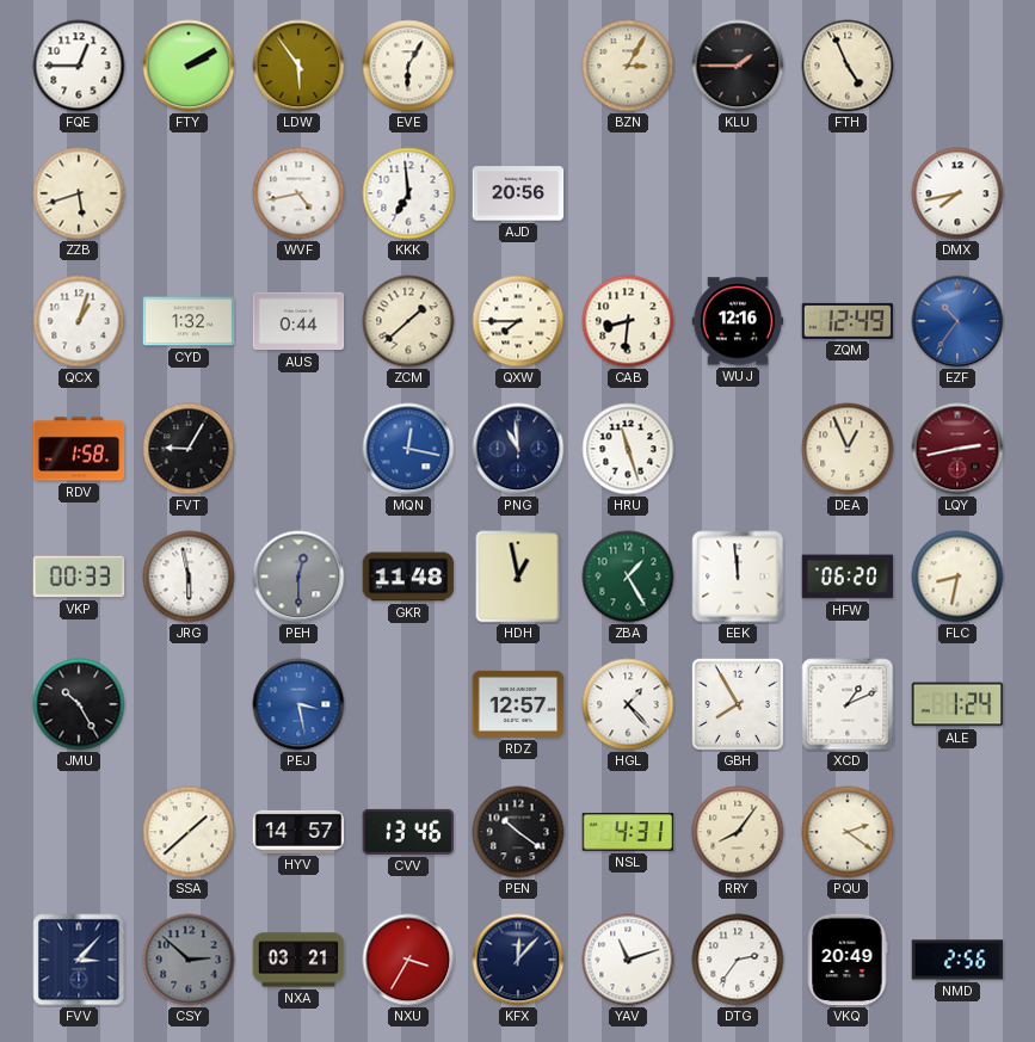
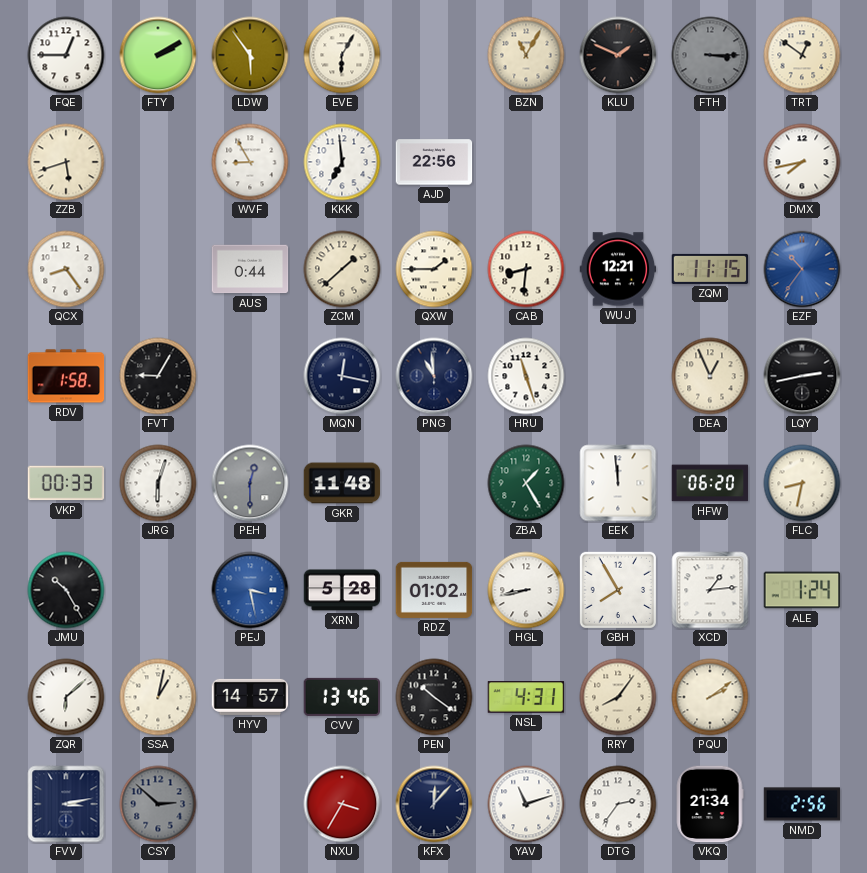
BZN: 3:05 -> 11:05
KLU: 1:45 -> 1:49
FTH: 4:56 -> 3:15
FTH dial: cream -> grey
TRT: none -> 12:51
WVF: 4:43 -> 8:55
AJD: 20:56 -> 22:56
QCX: 1:03 -> 8:24
CYD: 1:32 -> none
QXW: 7:45 -> 1:45
WUJ: 12:16 -> 12:21
ZQM: 12:49 -> 11:15
MQN dial: blue -> navy
LQY dial: burgundy -> black
JRG: 5:58 -> 6:03
HDH: 12:58 -> none
XRN: none -> 5:28
RDZ: 12:57 -> 01:02
HGL: 1:23 -> 8:43
XCD: 1:11 -> 1:14
ZQR: none -> 6:08
SSA: 1:38 -> 1:02
PQU: 2:21 -> 2:09
FVV: 3:07 -> 3:13
NXA: 03:21 -> none
VKQ: 20:49 -> 21:34
